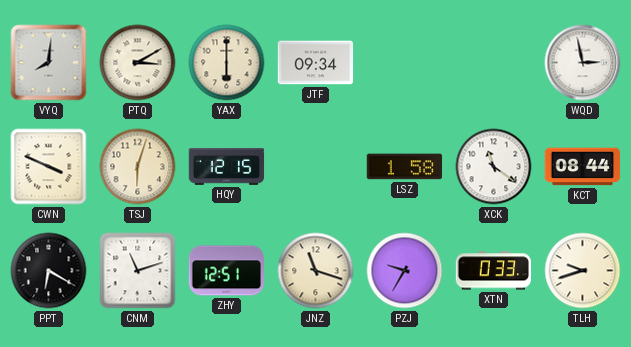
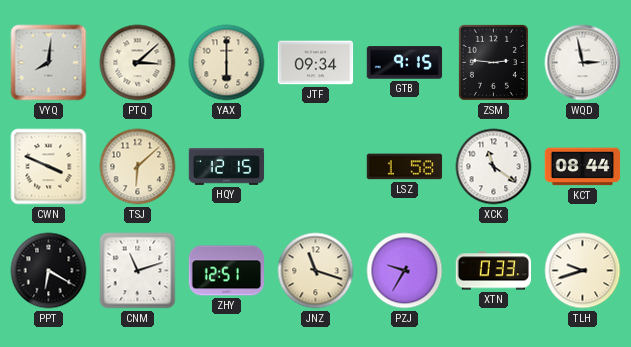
PTQ: 3:10 -> 3:08
GTB: none -> 9:15
ZSM: none -> 2:46
TSJ: 6:03 -> 6:08
